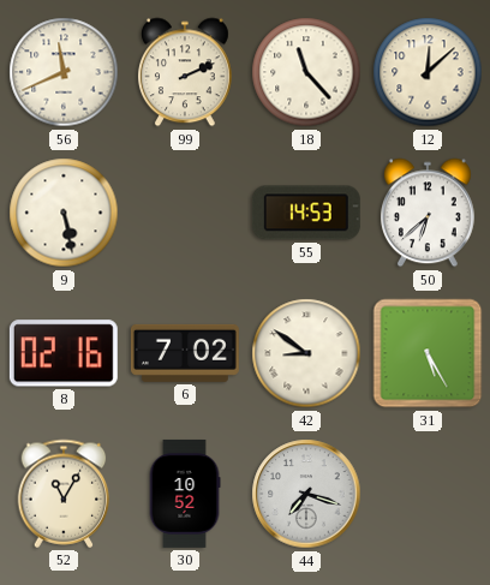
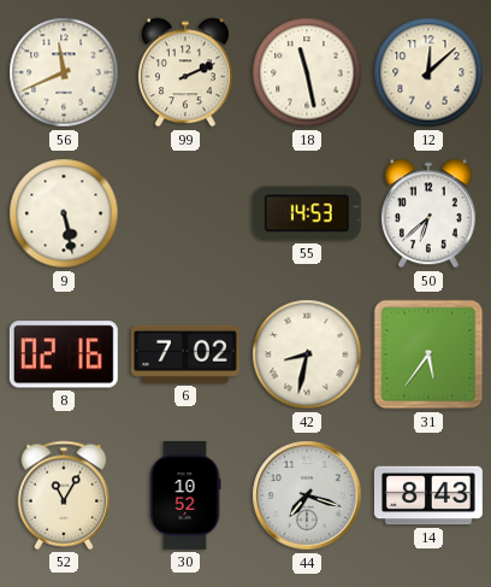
18: 11:23 -> 11:28
42: 8:51 -> 8:32
31: 5:25 -> 5:36
14: none -> 8:43
